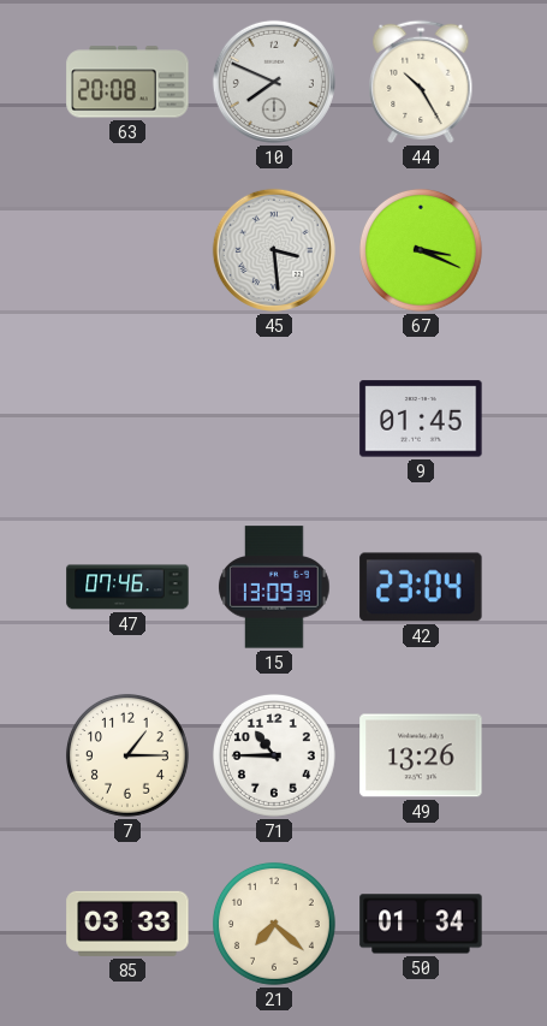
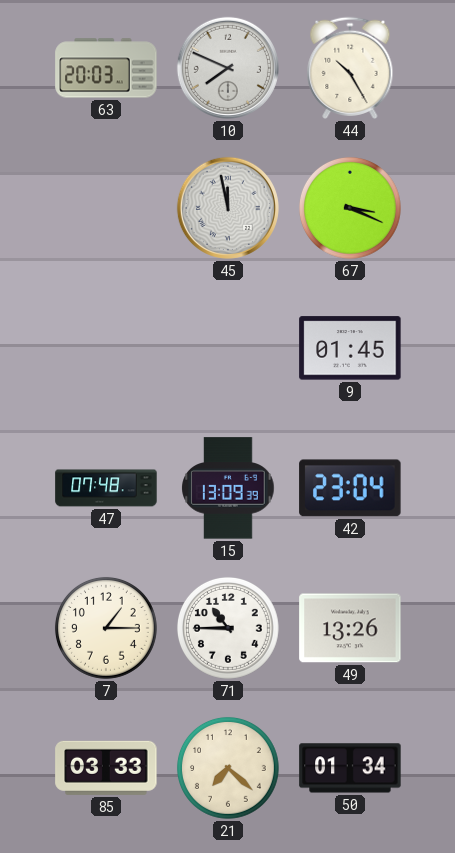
63: 20:08 -> 20:03
45: 3:29 -> 11:58
47: 07:46 -> 07:48
